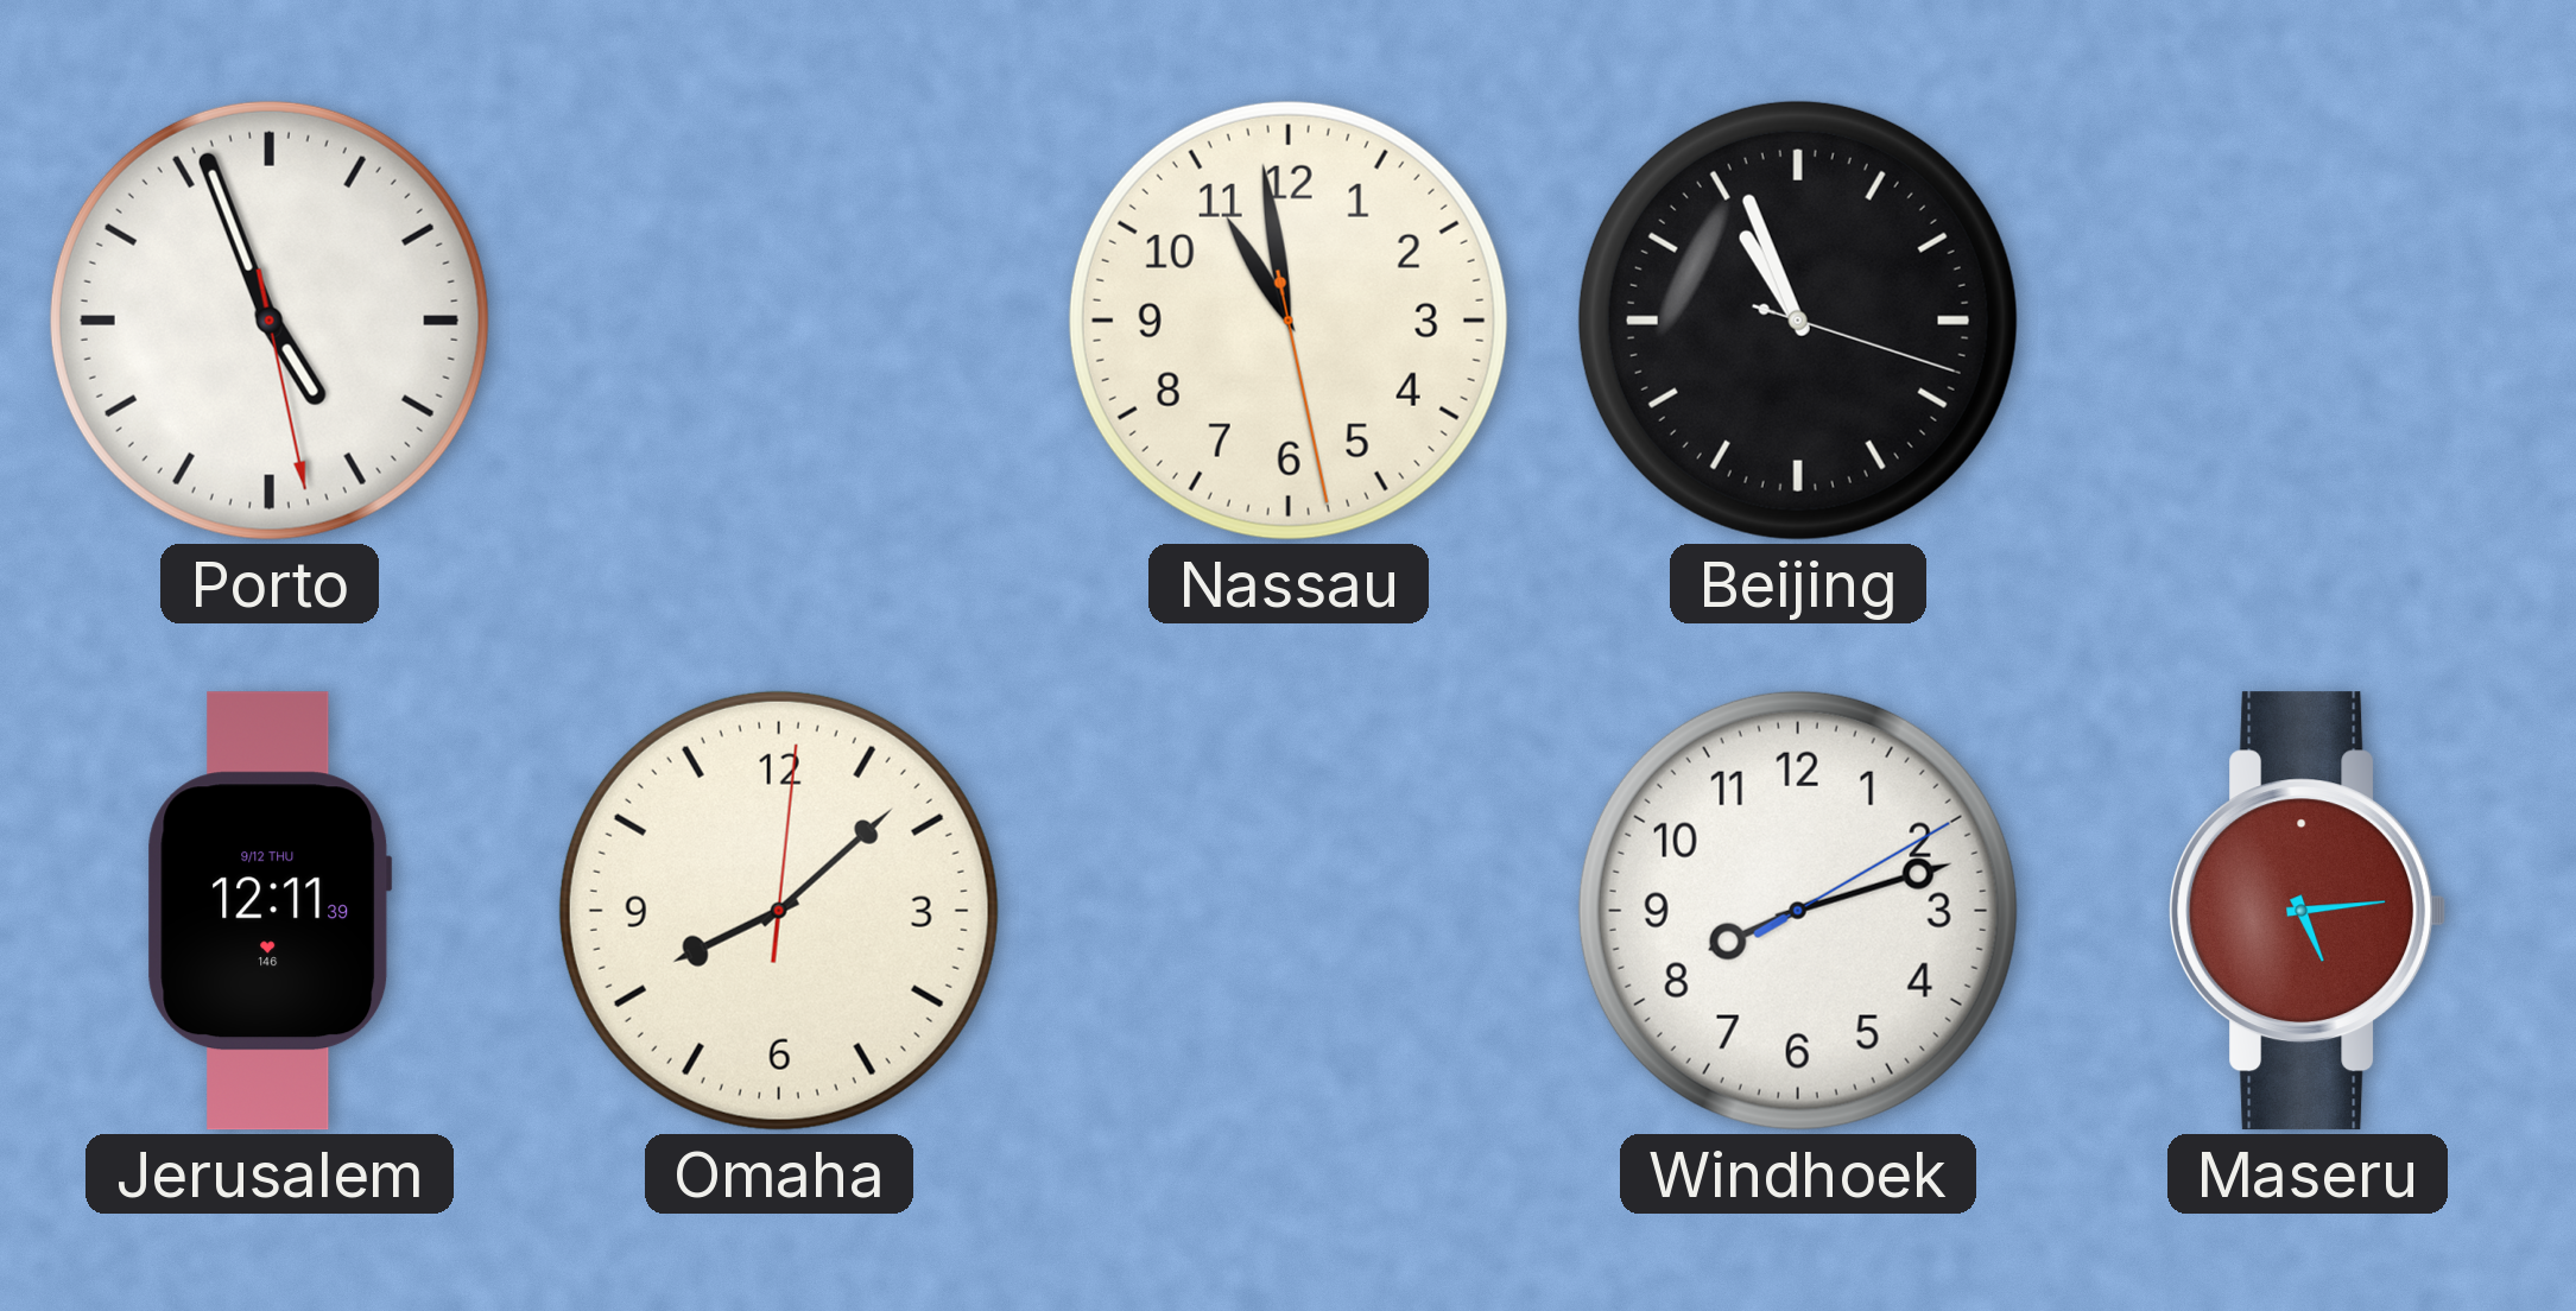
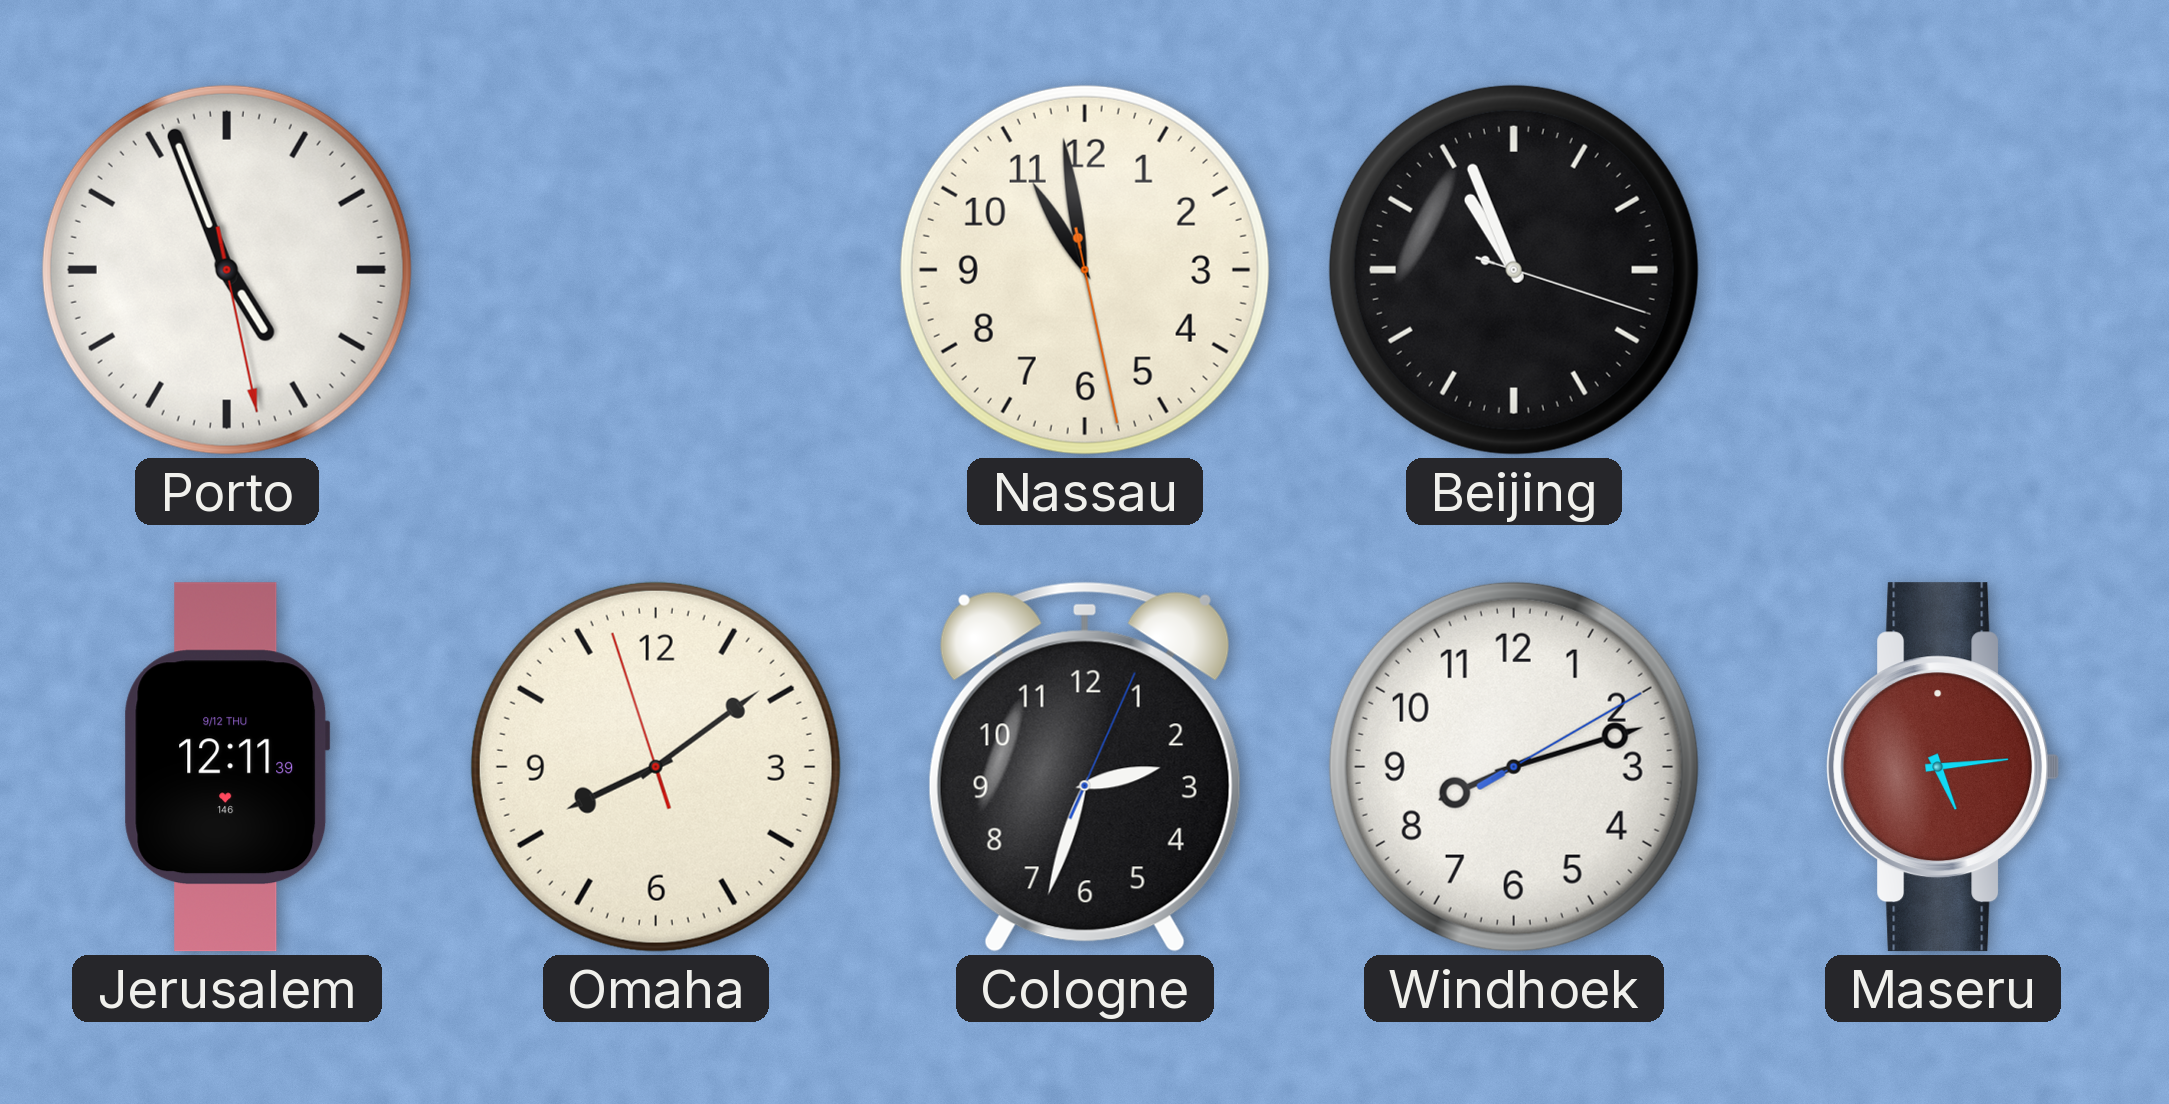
Omaha: 8:08:01 -> 8:08:57
Cologne: none -> 2:33
